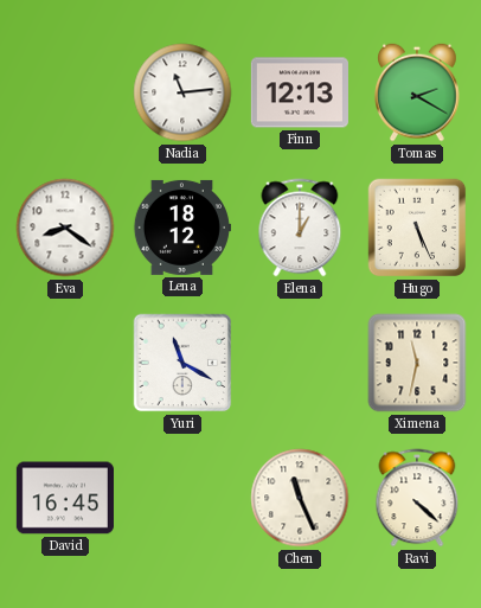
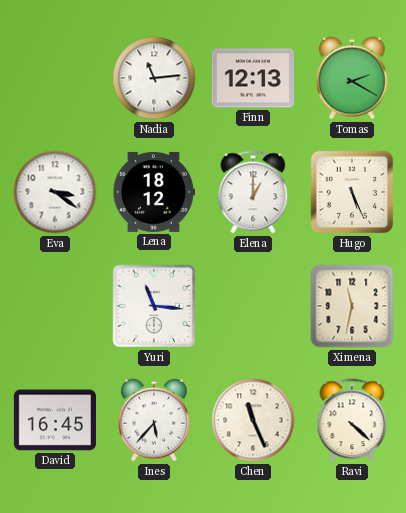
Eva: 8:21 -> 3:21
Yuri: 11:20 -> 11:16
Ines: none -> 5:37
